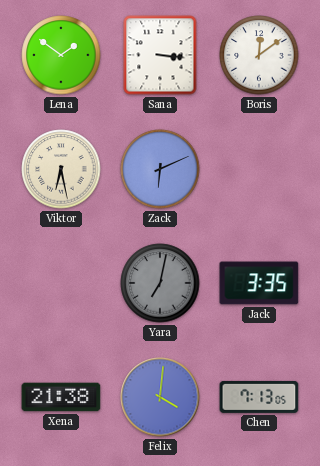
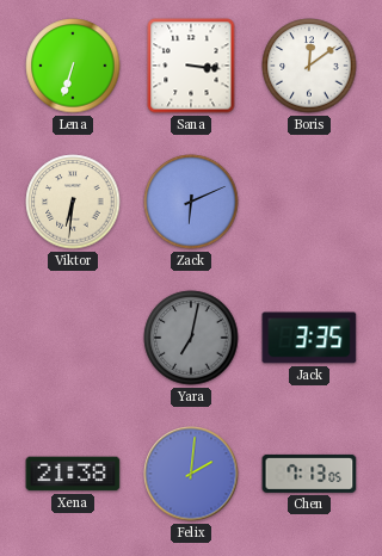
Lena: 1:51 -> 6:33
Viktor: 6:28 -> 6:31
Felix: 4:01 -> 2:01
